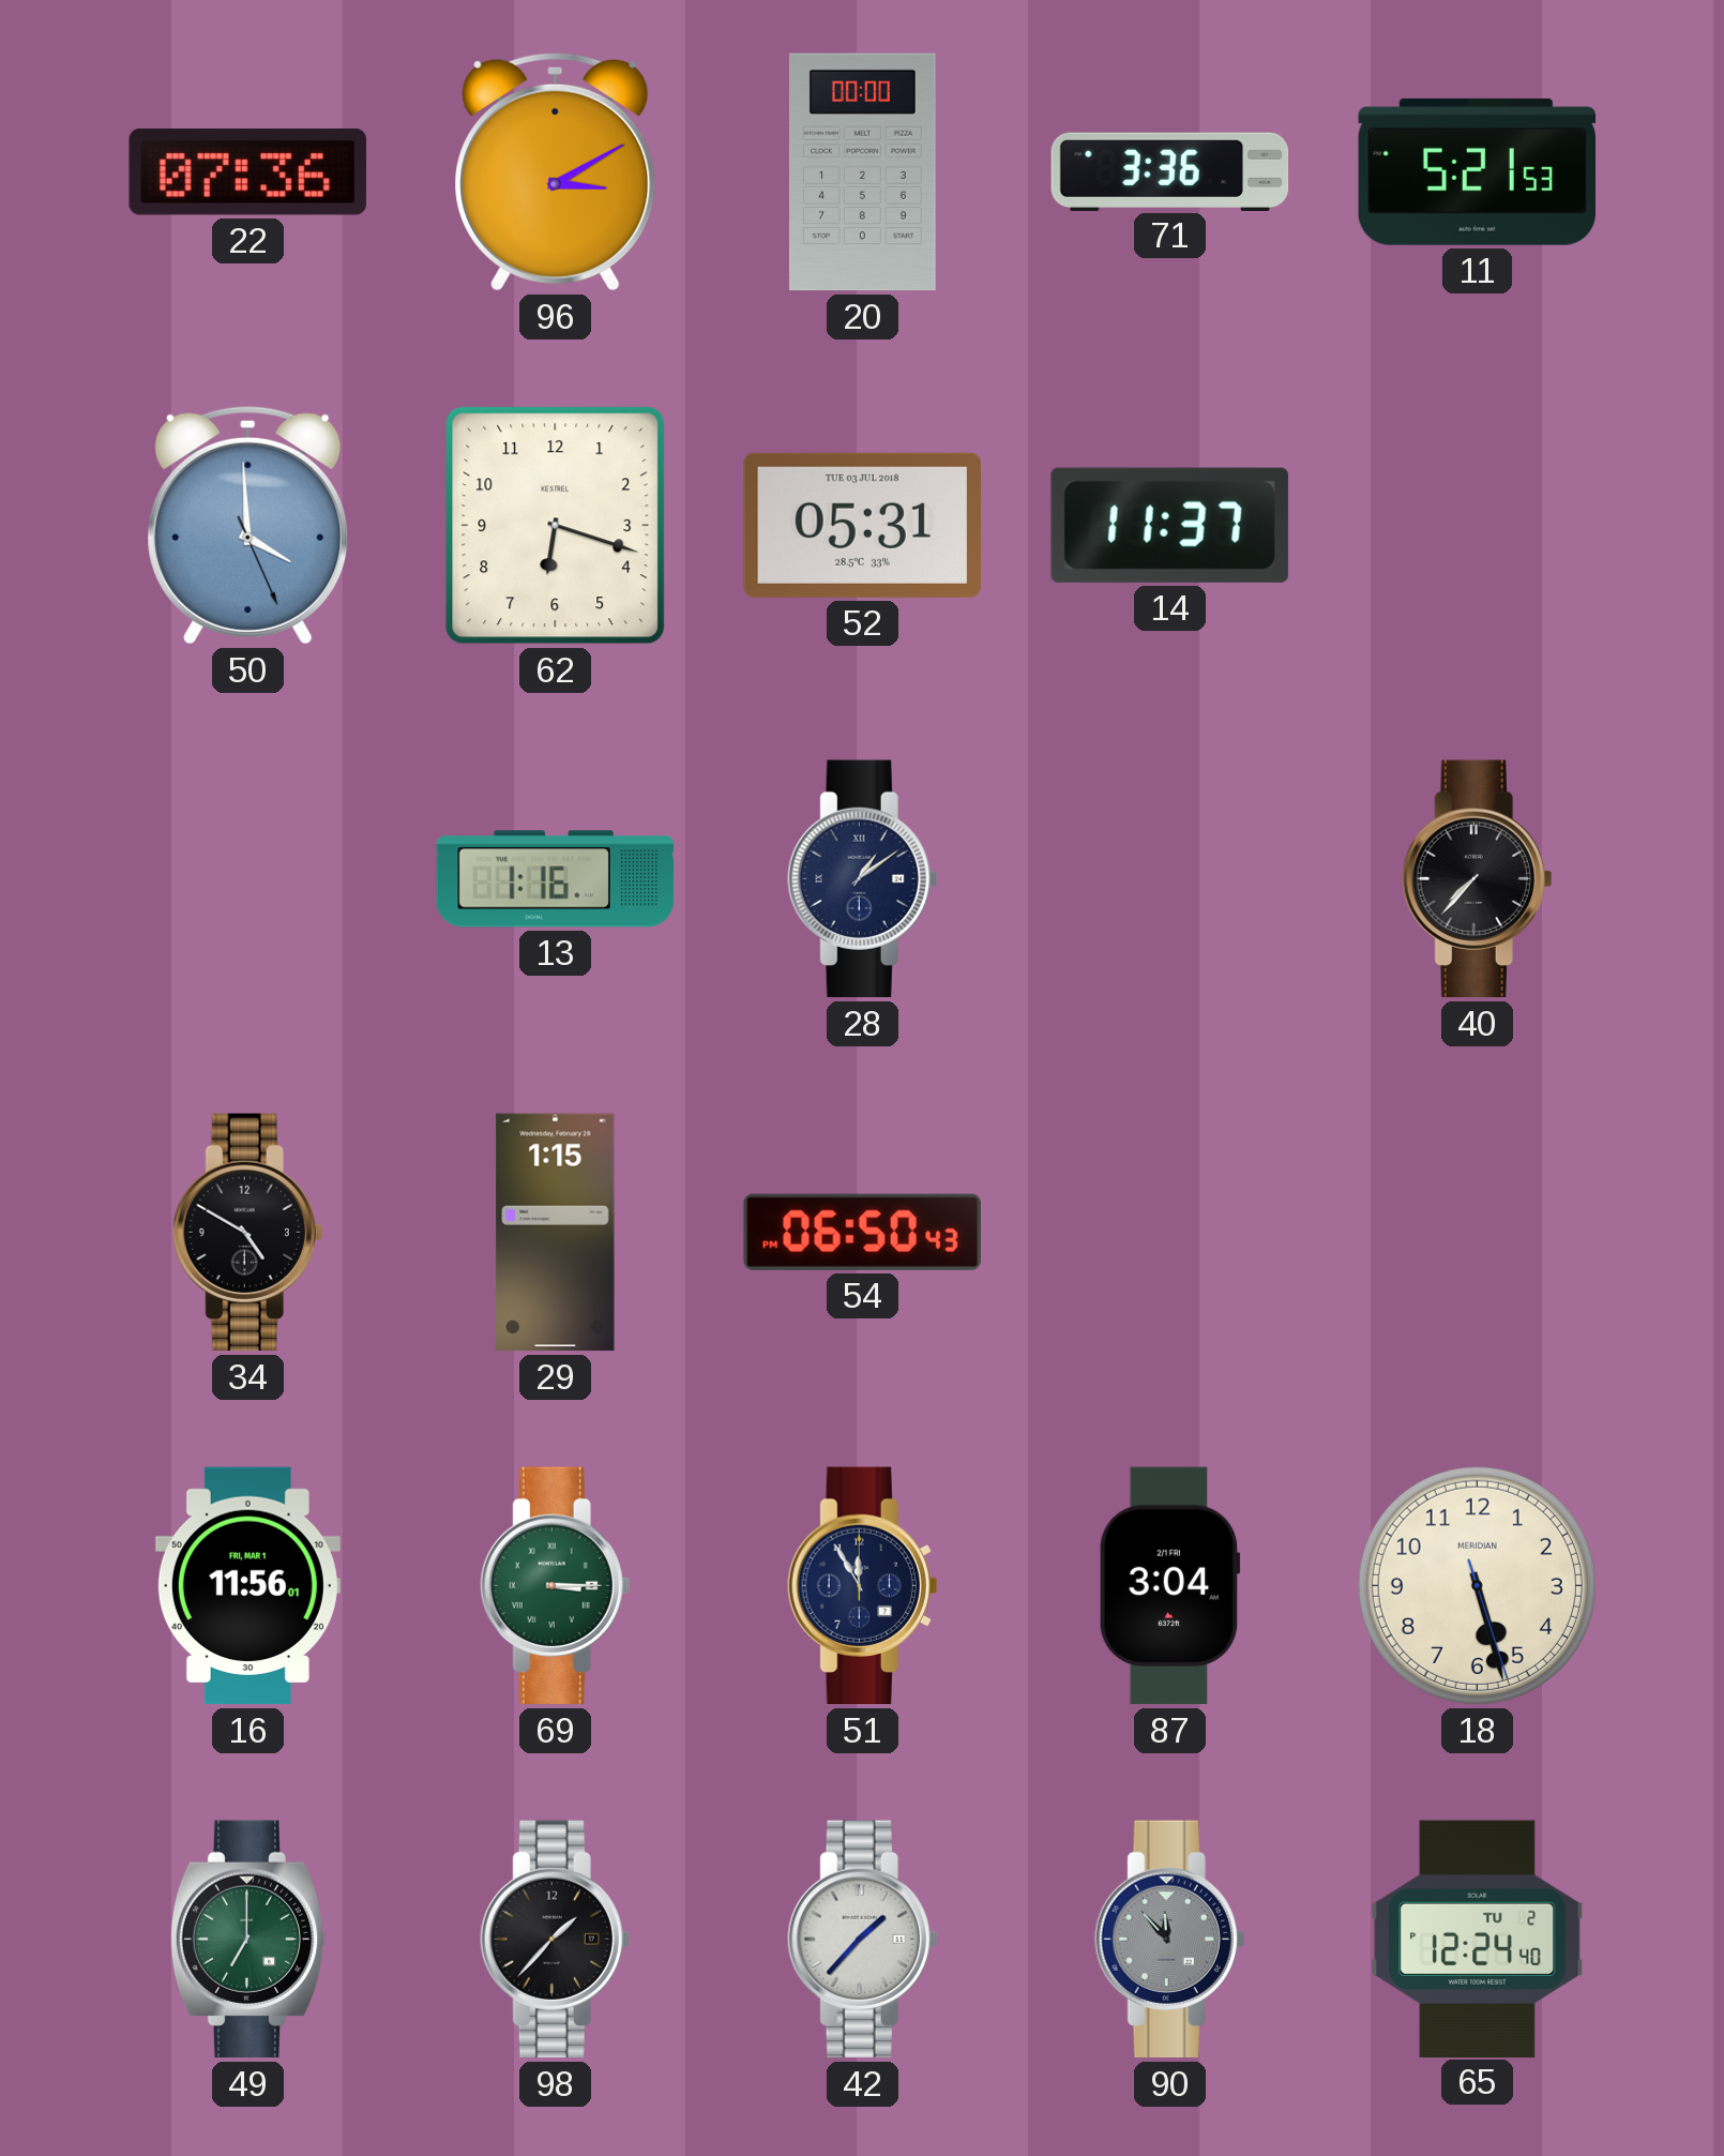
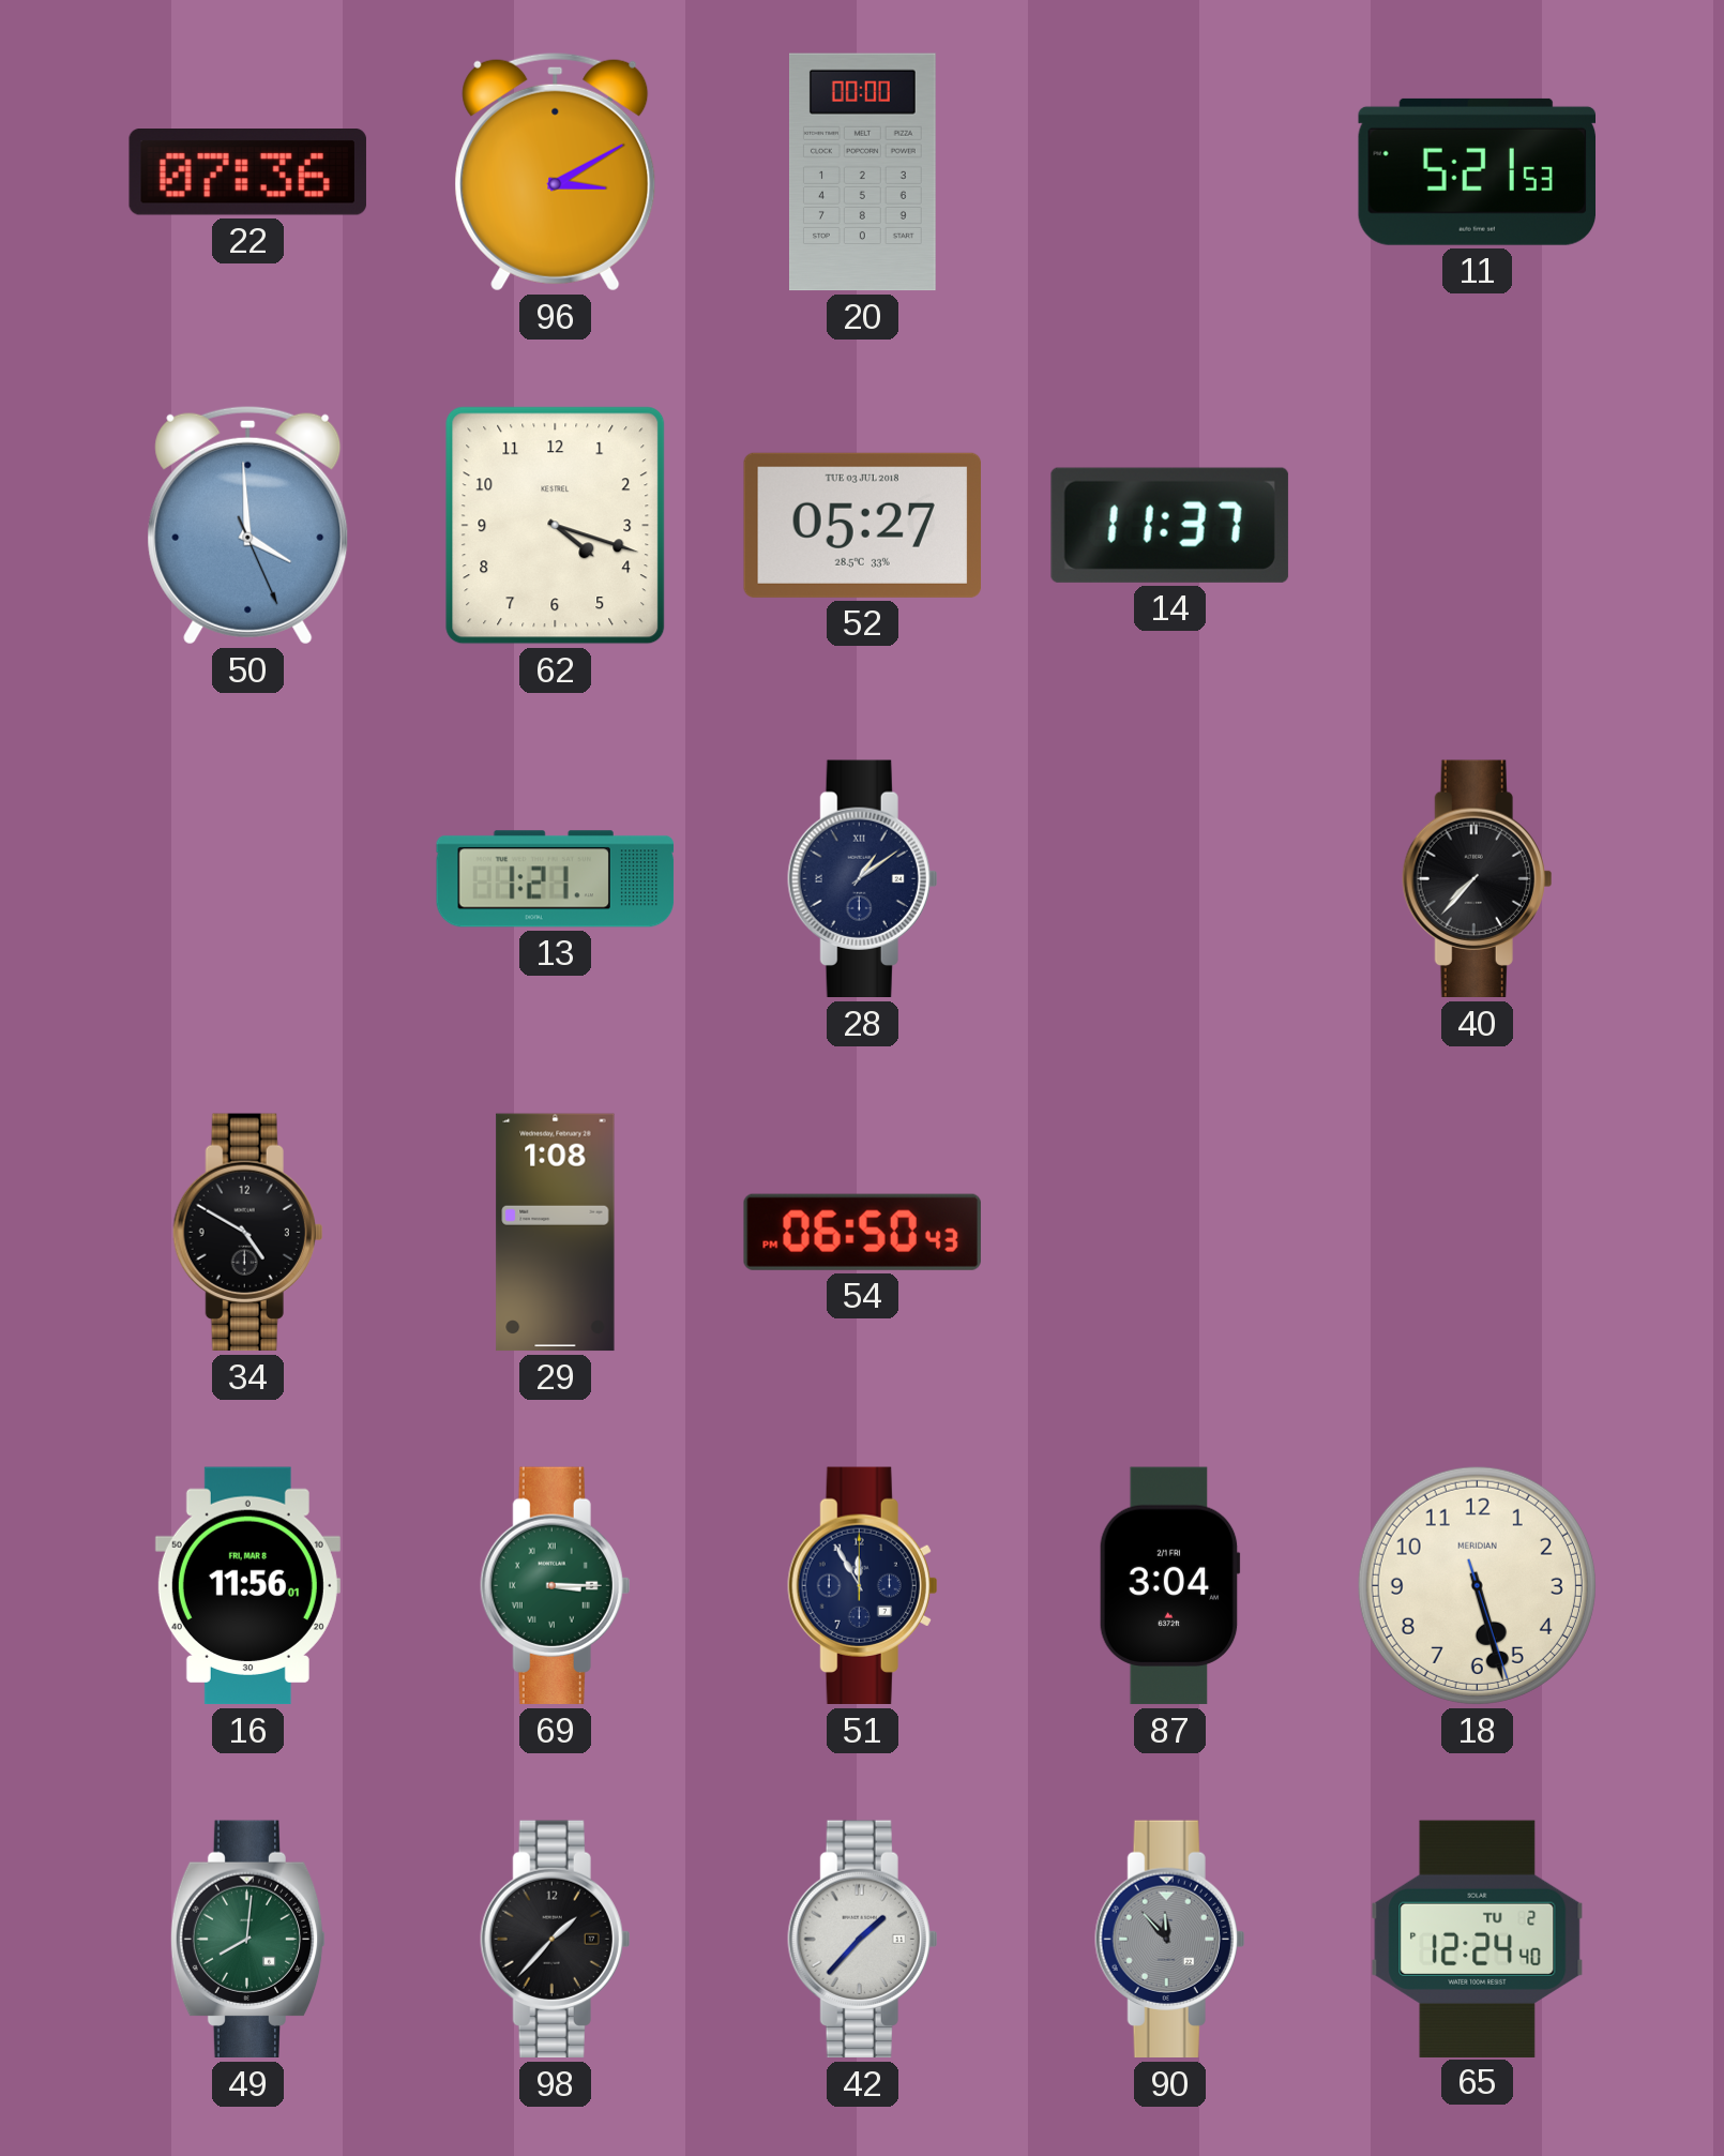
71: 3:36 -> none
62: 6:18 -> 4:18
52: 05:31 -> 05:27
13: 1:16 -> 1:21
29: 1:15 -> 1:08
16 date: FRI, MAR 1 -> FRI, MAR 8
49: 7:00 -> 8:01
